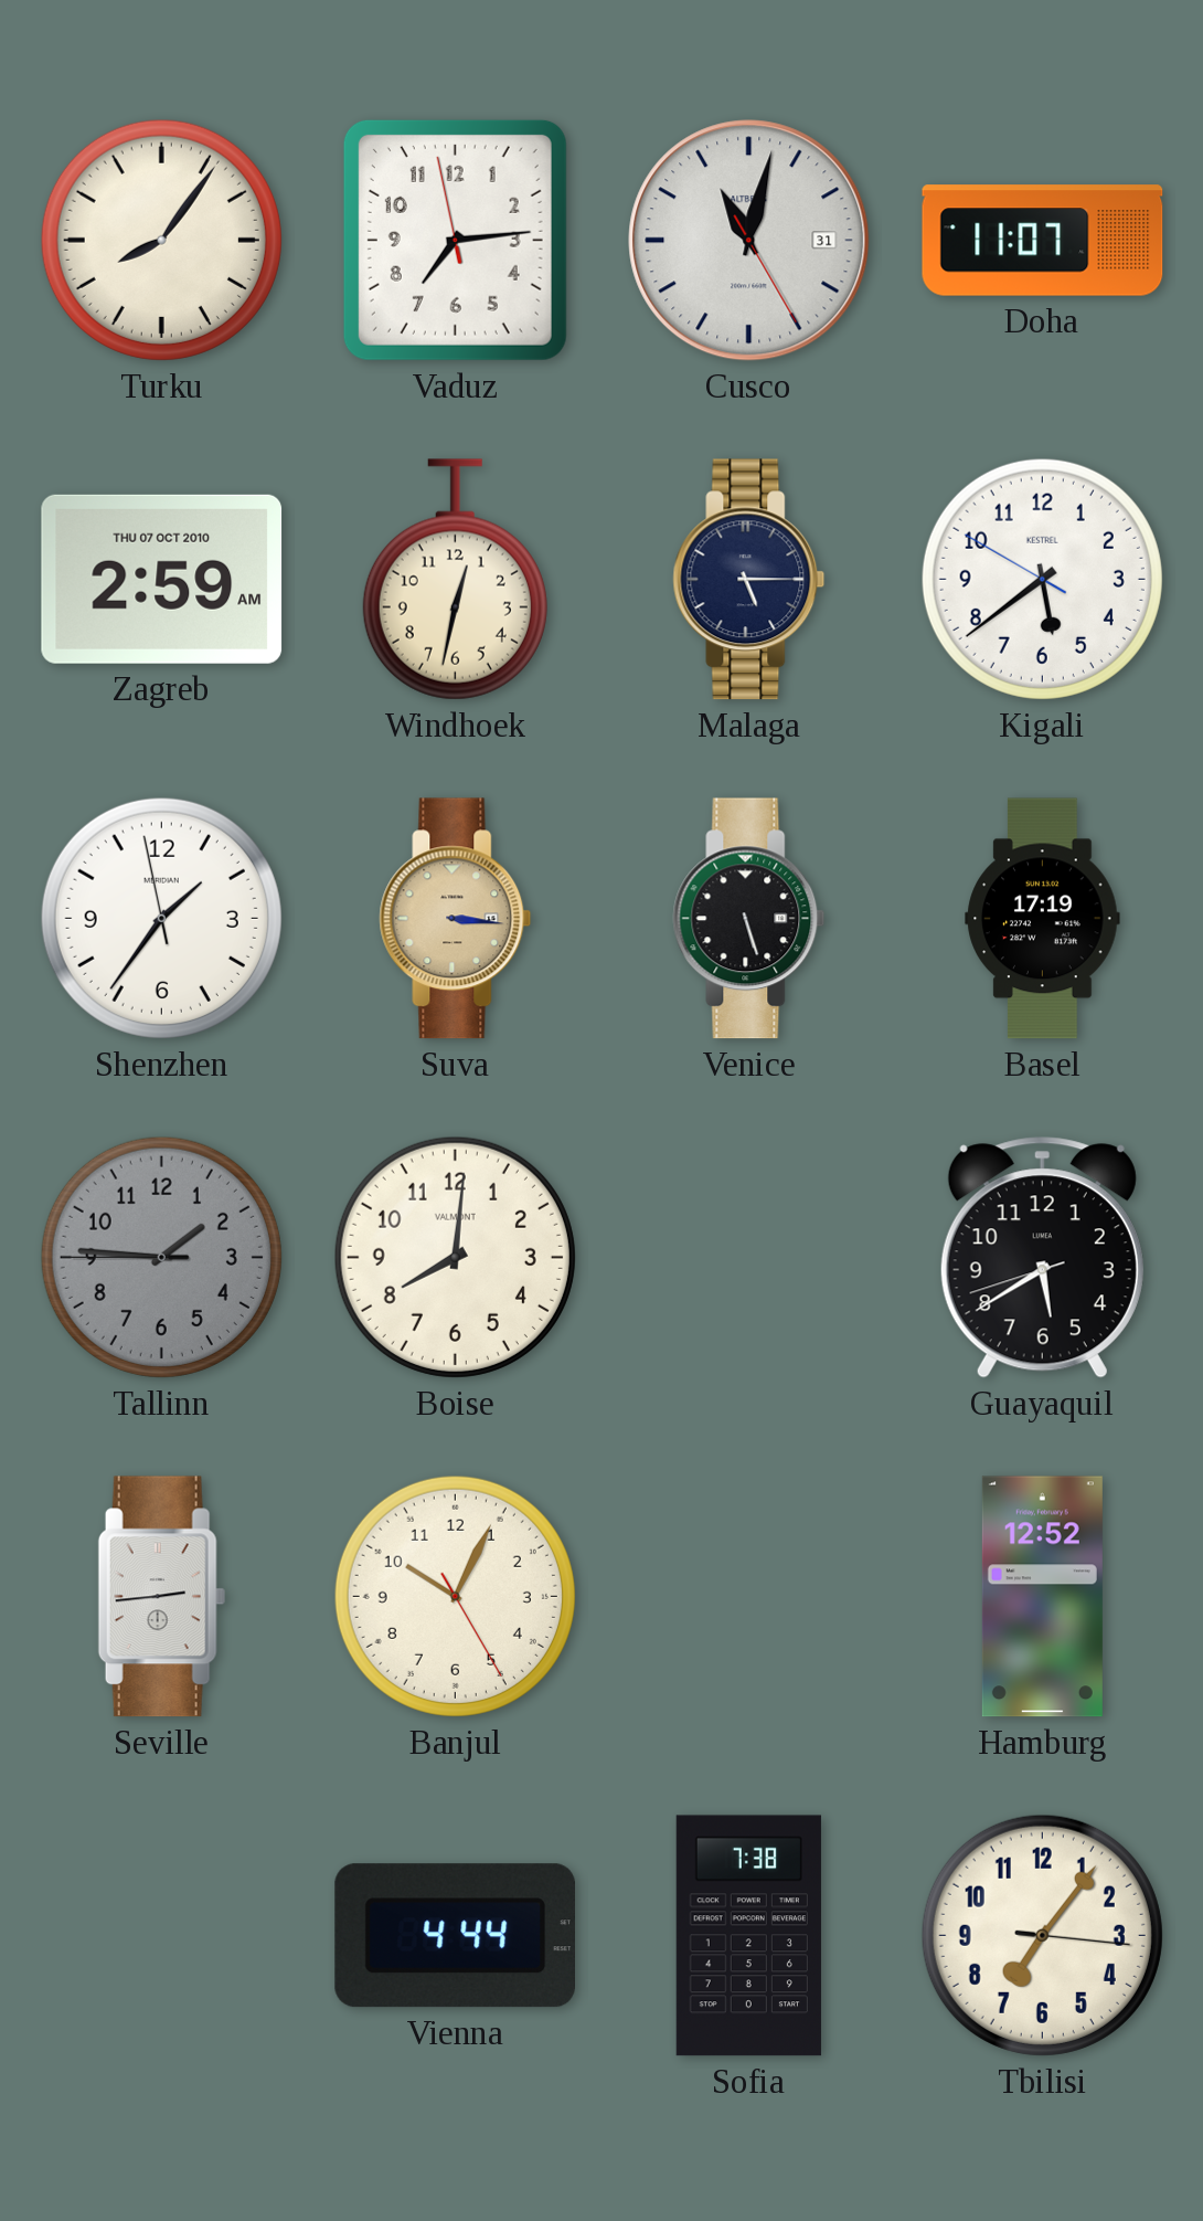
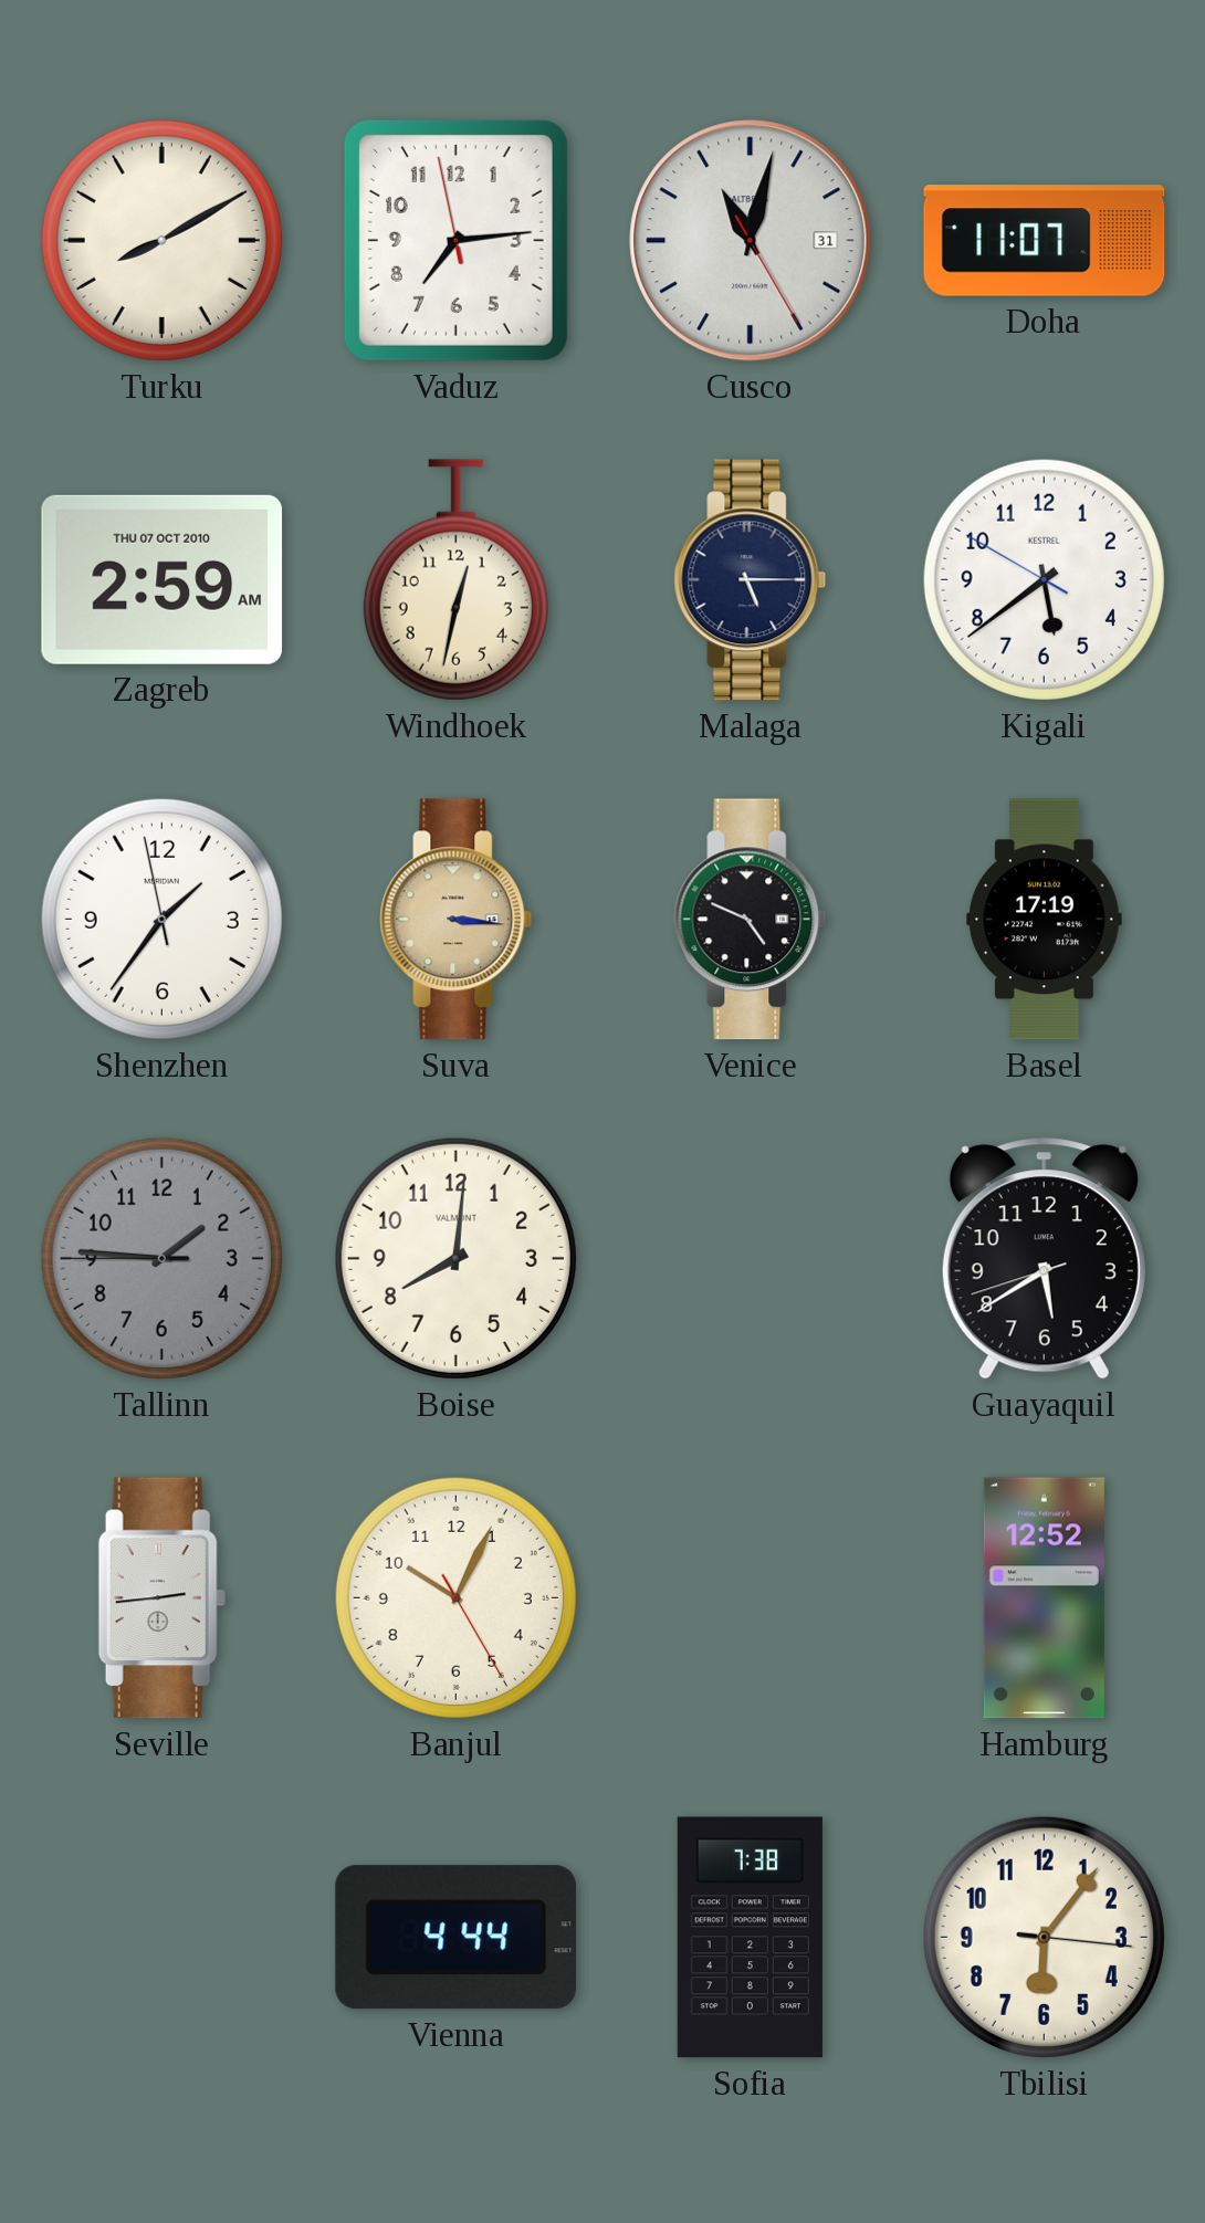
Turku: 8:06 -> 8:10
Venice: 5:27 -> 4:49
Tbilisi: 7:06 -> 6:06
